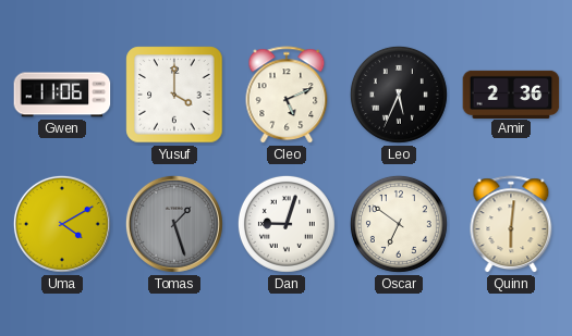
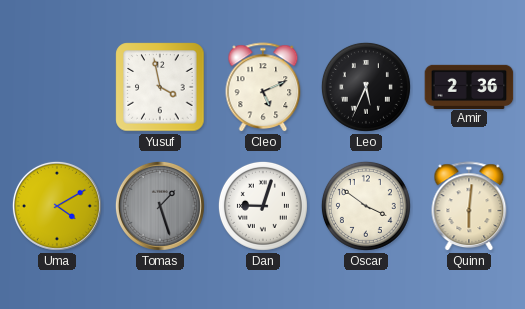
Gwen: 11:06 -> none
Yusuf: 4:00 -> 3:58
Oscar: 6:51 -> 3:51
